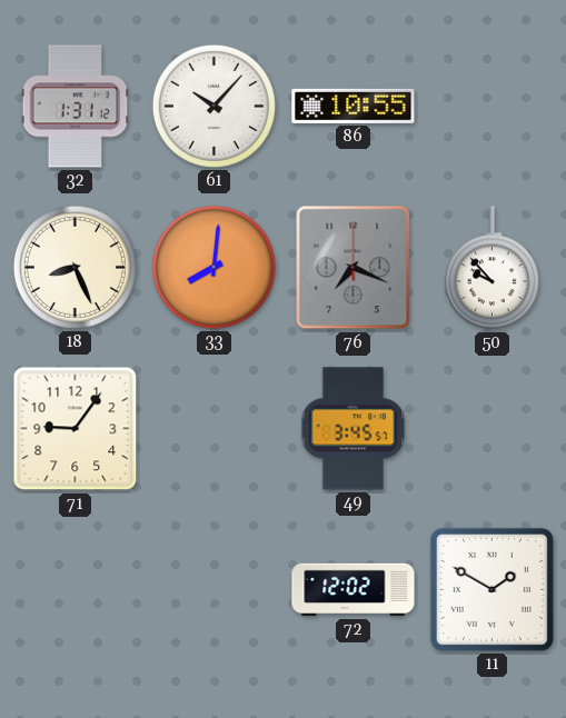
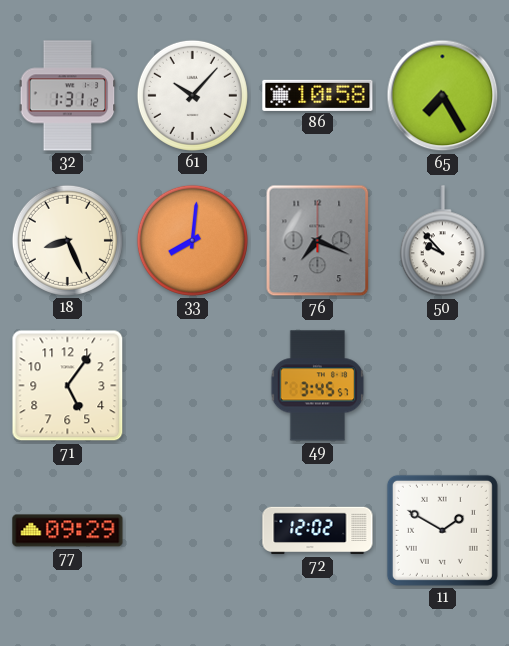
86: 10:55 -> 10:58
65: none -> 7:25
71: 9:06 -> 5:06
77: none -> 09:29
